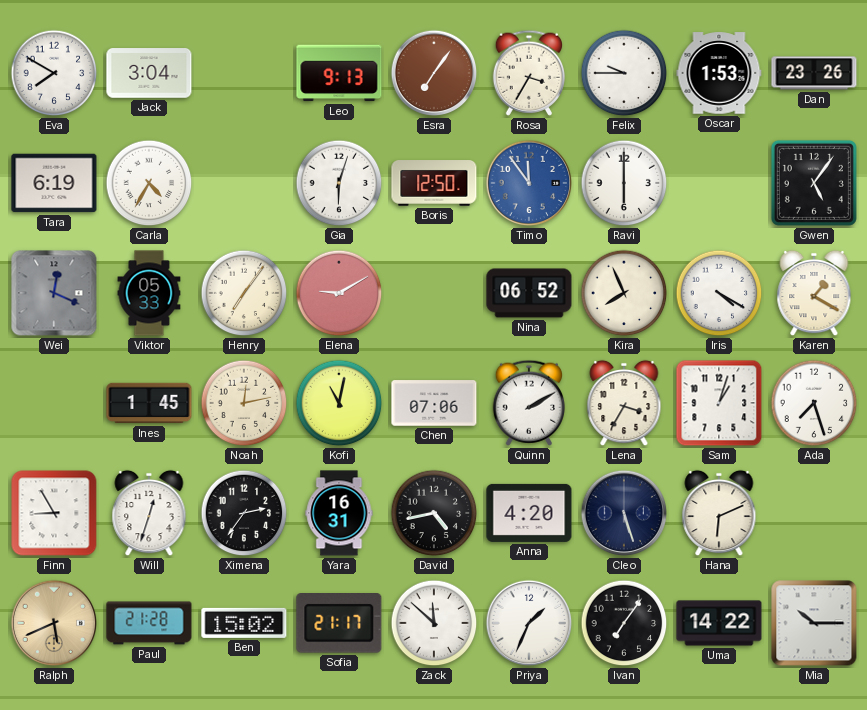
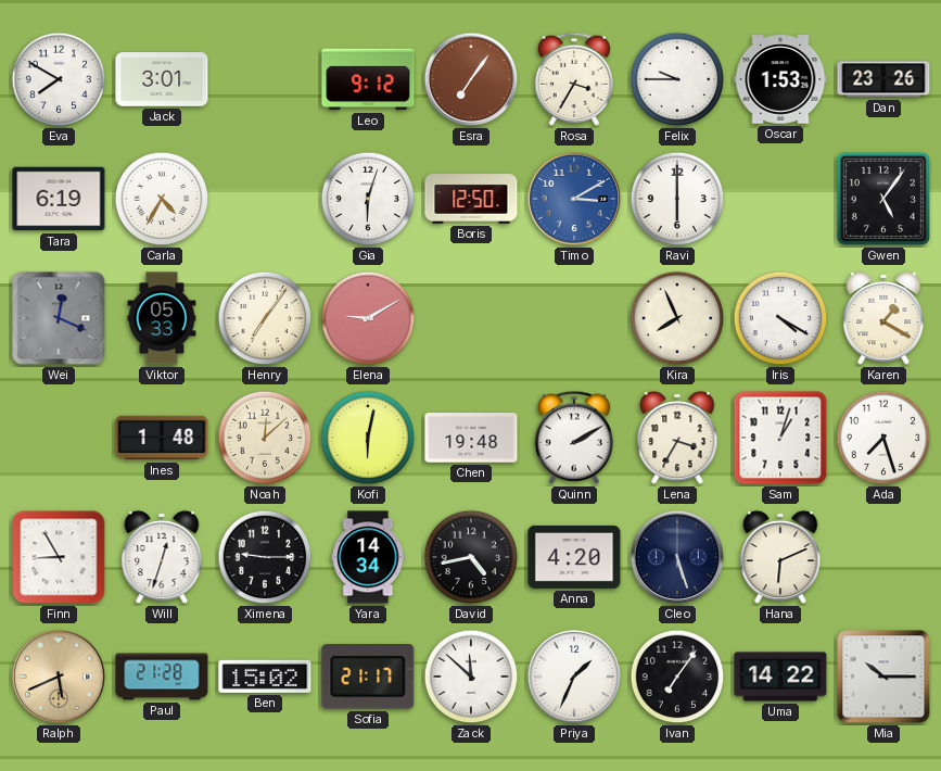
Jack: 3:04 -> 3:01
Leo: 9:13 -> 9:12
Timo: 11:54 -> 3:10
Nina: 06:52 -> none
Ines: 1:45 -> 1:48
Noah: 12:13 -> 12:08
Kofi: 11:02 -> 6:02
Chen: 07:06 -> 19:48
Ximena: 2:36 -> 9:15
Yara: 16:31 -> 14:34
